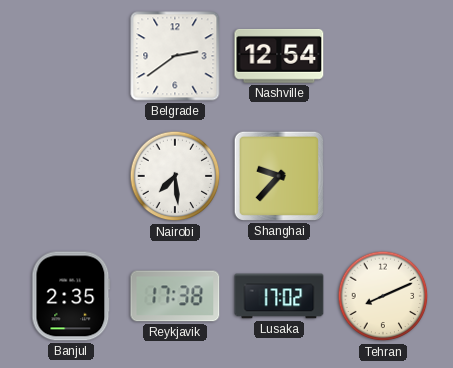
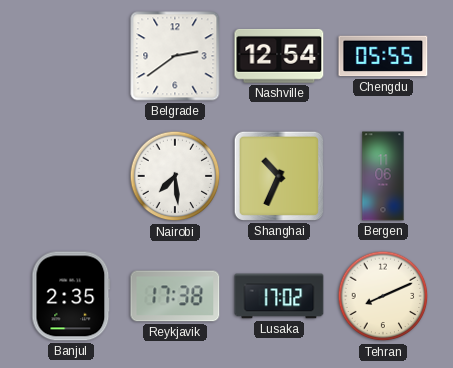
Chengdu: none -> 05:55
Shanghai: 9:37 -> 10:34
Bergen: none -> 11:06
